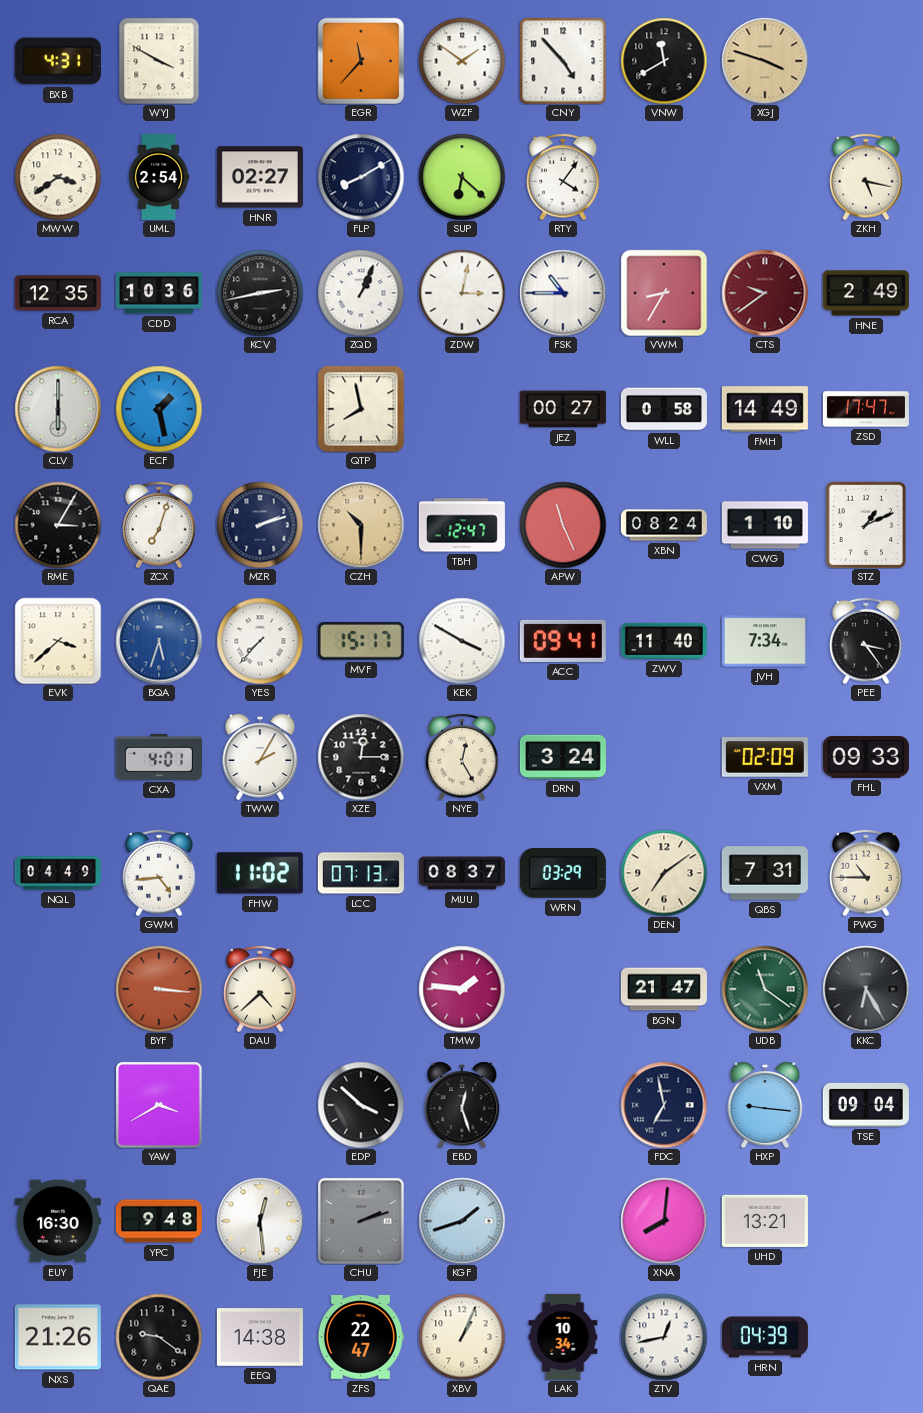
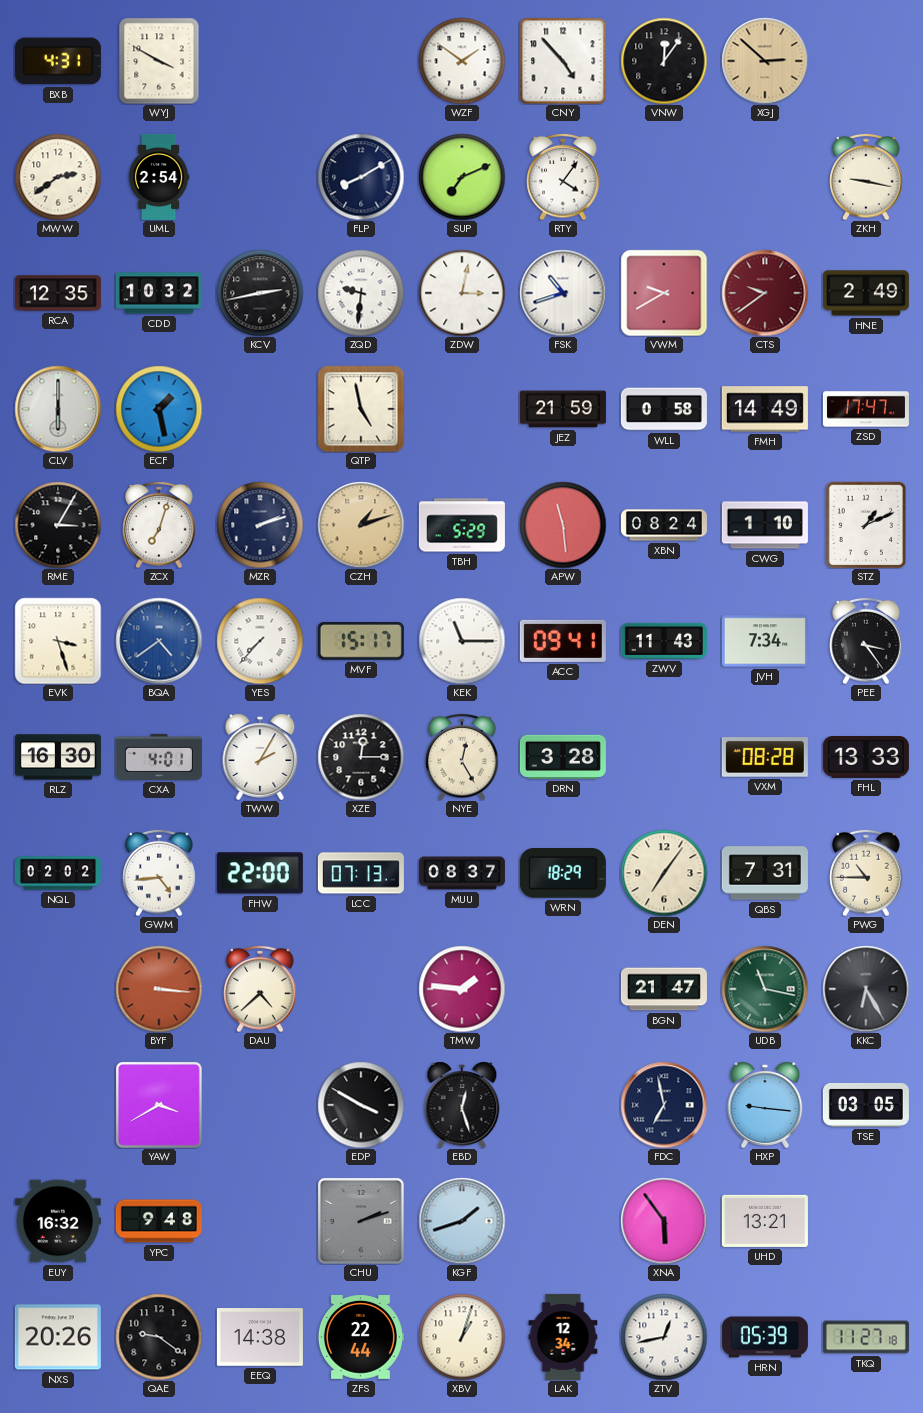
EGR: 11:37 -> none
VNW: 11:40 -> 12:06
XGJ: 3:48 -> 2:52
MWW: 3:39 -> 2:39
HNR: 02:27 -> none
SUP: 6:22 -> 7:11
ZKH: 5:17 -> 9:17
CDD: 10:36 -> 10:32
ZQD: 1:04 -> 9:31
FSK: 10:45 -> 10:42
VWM: 8:35 -> 9:40
QTP: 7:58 -> 4:58
JEZ: 00:27 -> 21:59
CZH: 10:30 -> 1:12
TBH: 12:47 -> 5:29
APW: 11:26 -> 11:29
EVK: 3:38 -> 3:27
BQA: 5:33 -> 4:39
KEK: 3:50 -> 11:15
ZWV: 11:40 -> 11:43
RLZ: none -> 16:30
DRN: 3:24 -> 3:28
VXM: 02:09 -> 08:28
FHL: 09:33 -> 13:33
NQL: 04:49 -> 02:02
FHW: 11:02 -> 22:00
WRN: 03:29 -> 18:29
DEN: 7:09 -> 7:06
UDB: 11:21 -> 11:17
EDP: 3:52 -> 3:50
TSE: 09:04 -> 03:05
EUY: 16:30 -> 16:32
FJE: 12:29 -> none
XNA: 8:01 -> 5:54
NXS: 21:26 -> 20:26
ZFS: 22:47 -> 22:44
XBV: 1:04 -> 1:03
LAK: 10:34 -> 12:34
HRN: 04:39 -> 05:39
TKQ: none -> 11:27
